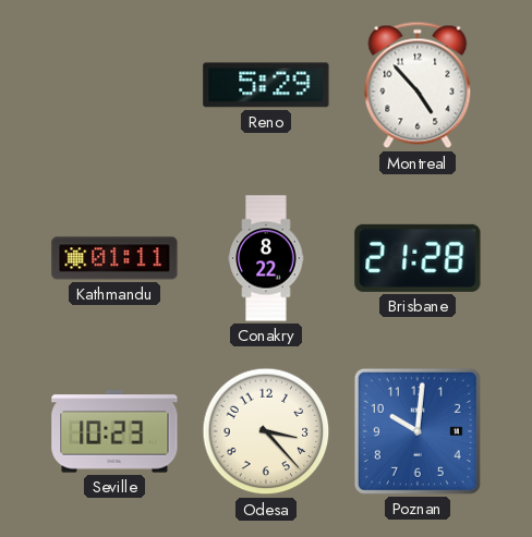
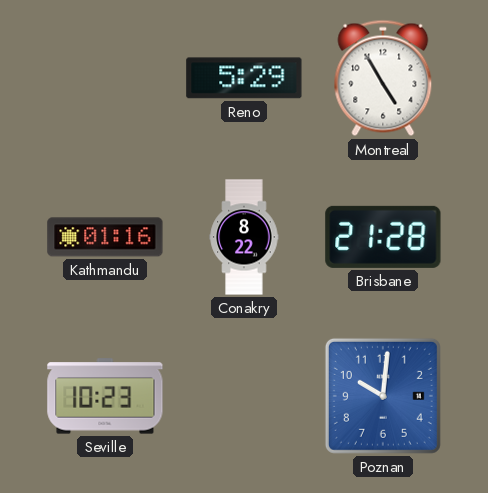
Montreal: 4:53 -> 4:55
Kathmandu: 01:11 -> 01:16
Odesa: 3:23 -> none
